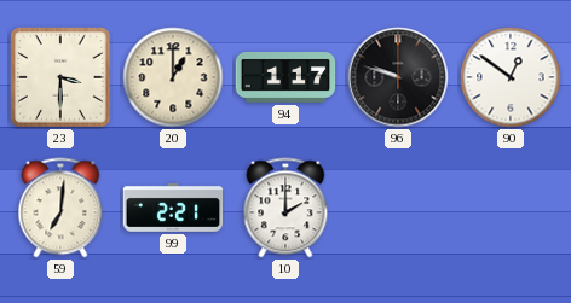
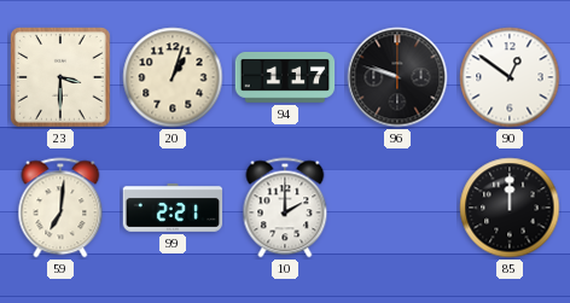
20: 1:00 -> 1:03
85: none -> 12:00
